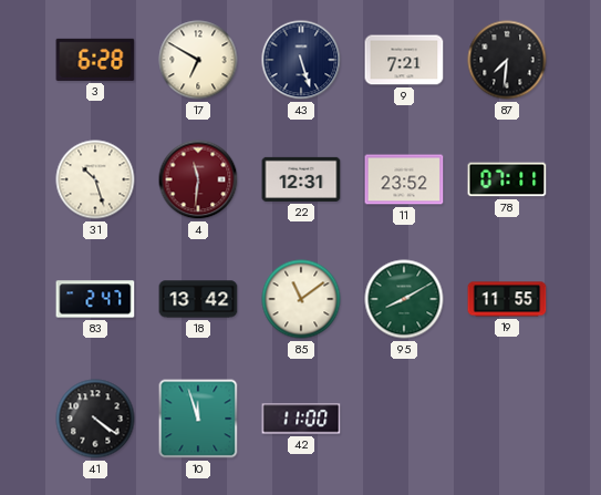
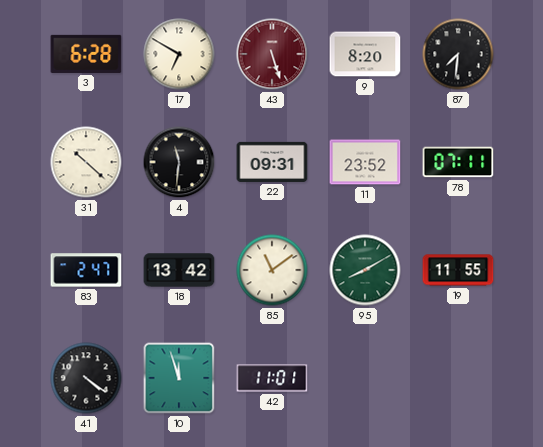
43 dial: navy -> burgundy
9: 7:21 -> 8:20
31: 10:27 -> 10:22
4 dial: burgundy -> black
22: 12:31 -> 09:31
42: 11:00 -> 11:01
